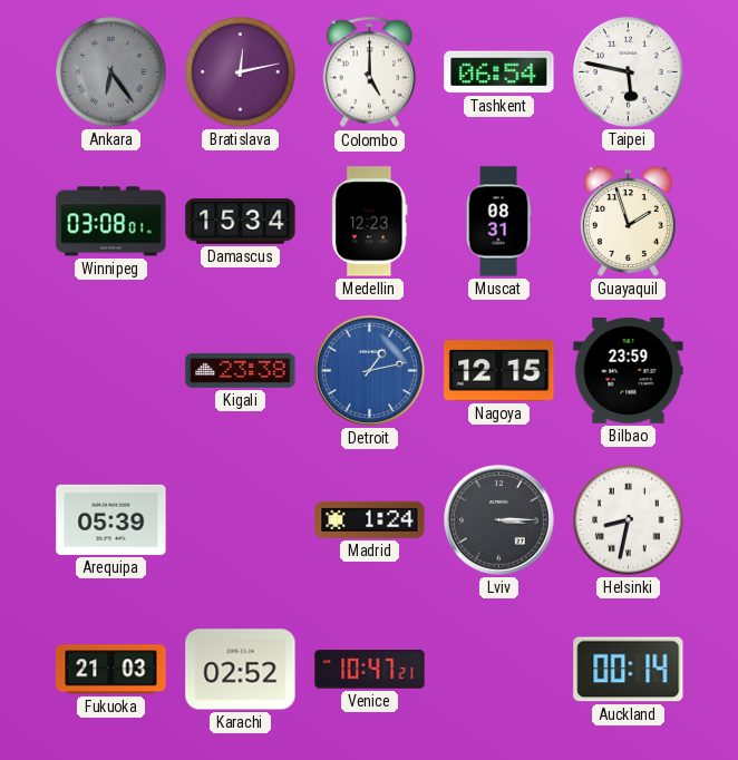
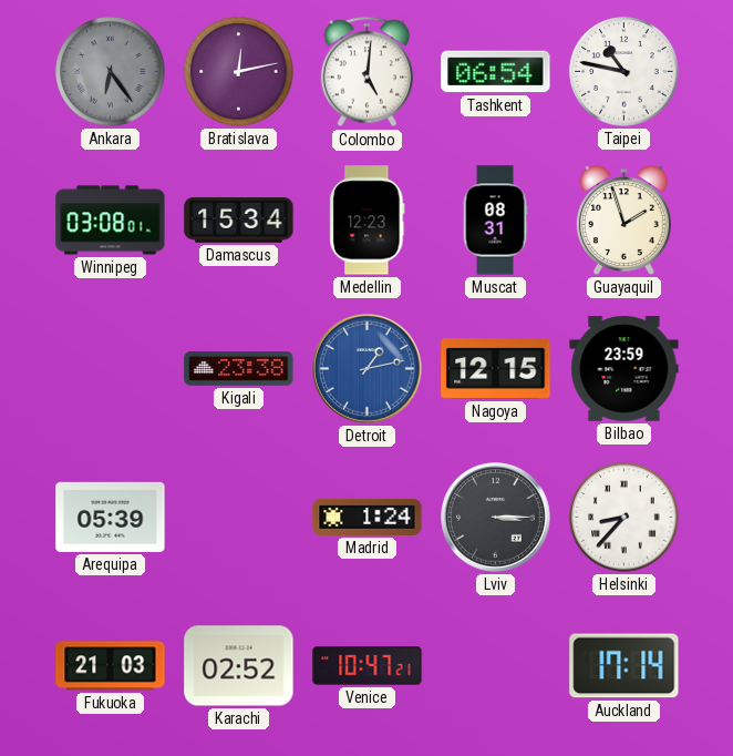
Colombo: 5:00 -> 5:01
Taipei: 5:47 -> 10:47
Helsinki: 8:32 -> 8:37
Auckland: 00:14 -> 17:14
